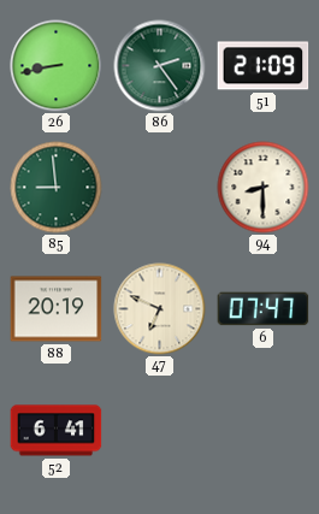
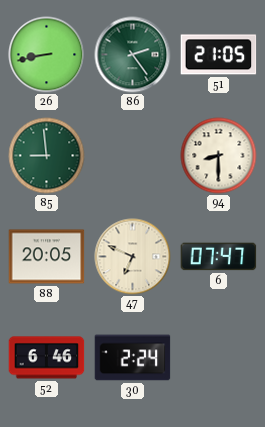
51: 21:09 -> 21:05
88: 20:19 -> 20:05
52: 6:41 -> 6:46
30: none -> 2:24
